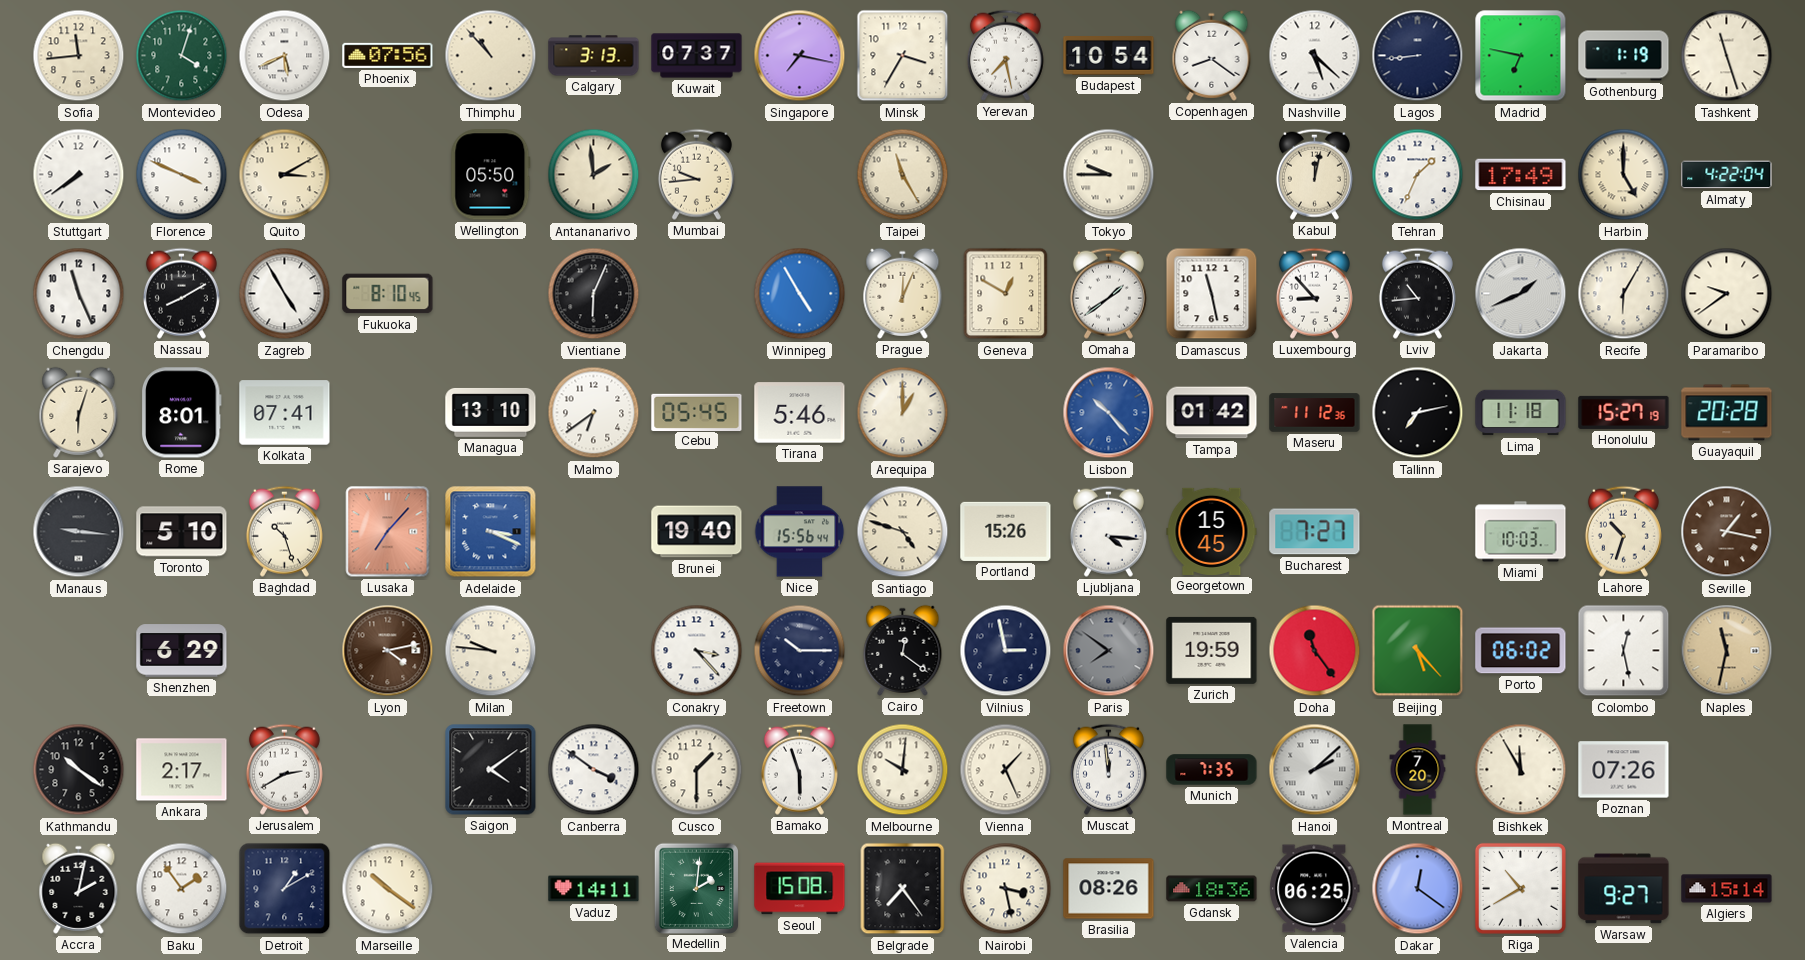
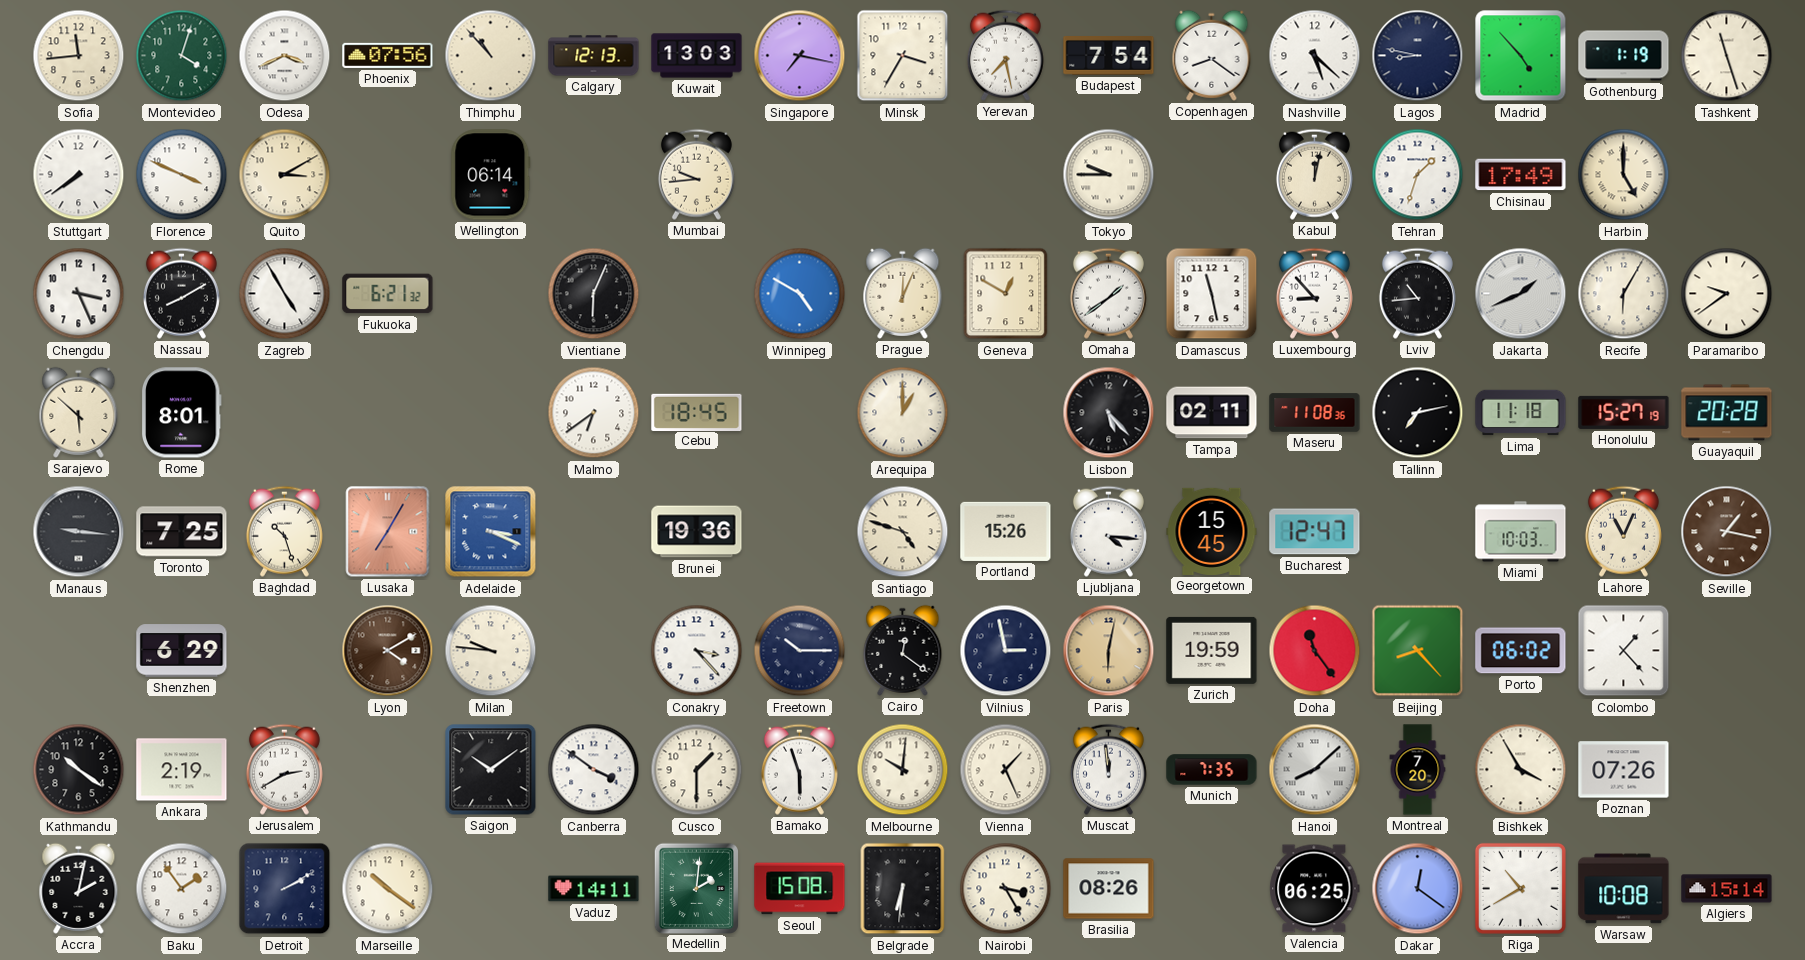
Odesa: 5:41 -> 3:41
Calgary: 3:13 -> 12:13
Kuwait: 07:37 -> 13:03
Budapest: 10:54 -> 7:54
Lagos: 8:44 -> 8:47
Madrid: 6:47 -> 4:53
Wellington: 05:50 -> 06:14
Antananarivo: 1:59 -> none
Taipei: 11:25 -> none
Tehran: 1:34 -> 1:33
Almaty: 4:22 -> none
Chengdu: 11:26 -> 3:26
Fukuoka: 8:10 -> 6:21
Winnipeg: 4:55 -> 4:50
Sarajevo: 6:03 -> 5:52
Kolkata: 07:41 -> none
Managua: 13:10 -> none
Cebu: 05:45 -> 18:45
Tirana: 5:46 -> none
Lisbon: 10:23 -> 5:23
Lisbon dial: blue -> black
Tampa: 01:42 -> 02:11
Maseru: 11:12 -> 11:08
Toronto: 5:10 -> 7:25
Lusaka: 7:07 -> 7:05
Brunei: 19:40 -> 19:36
Nice: 15:56 -> none
Bucharest: 7:27 -> 12:47
Lahore: 10:33 -> 11:04
Lyon: 4:13 -> 4:10
Paris: 7:51 -> 6:02
Paris dial: grey -> champagne
Beijing: 5:23 -> 8:23
Colombo: 12:28 -> 1:23
Naples: 11:32 -> none
Ankara: 2:17 -> 2:19
Saigon: 4:09 -> 10:09
Hanoi: 2:08 -> 8:08
Bishkek: 11:55 -> 3:55
Detroit: 1:10 -> 2:10
Belgrade: 7:24 -> 6:31
Nairobi: 3:28 -> 3:25
Gdansk: 18:36 -> none
Warsaw: 9:27 -> 10:08
